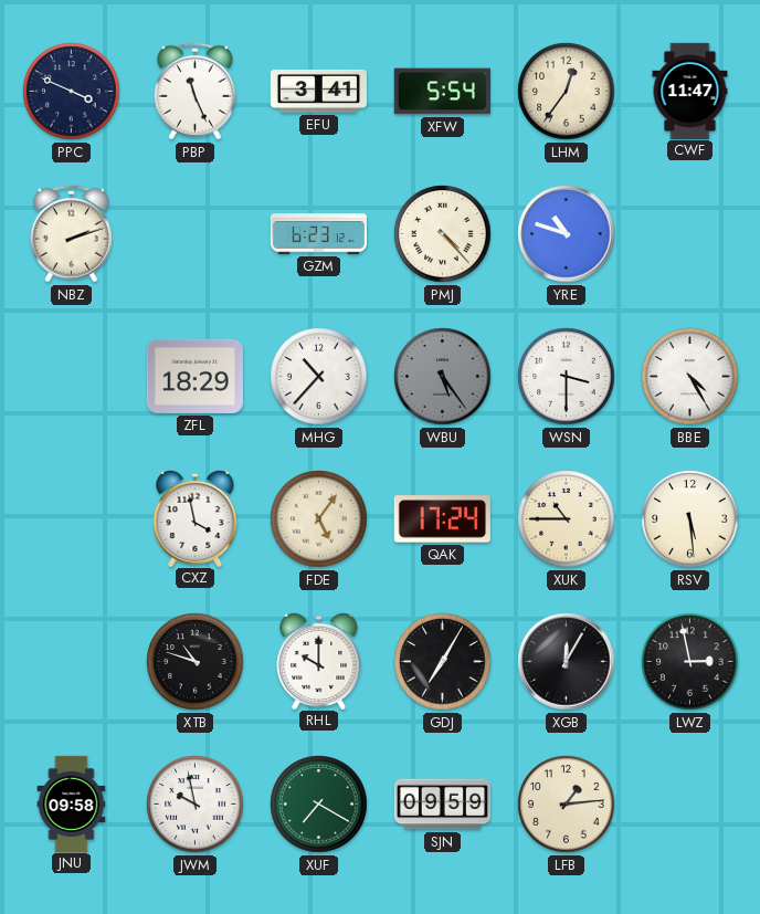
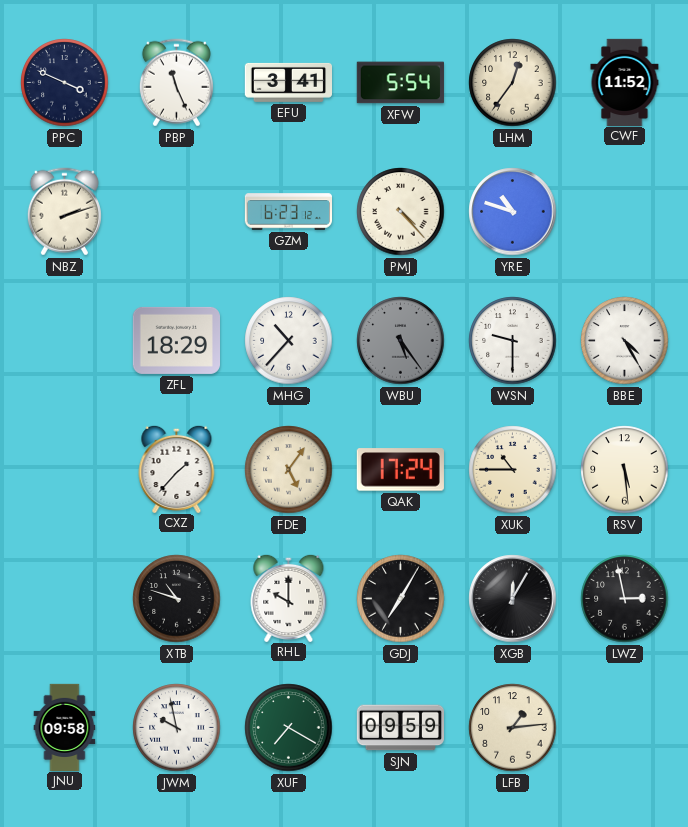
CWF: 11:47 -> 11:52
WSN: 3:30 -> 9:30
CXZ: 3:58 -> 1:37
